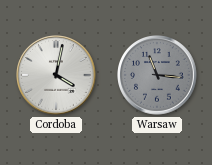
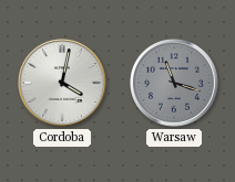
Warsaw: 11:16 -> 11:18
